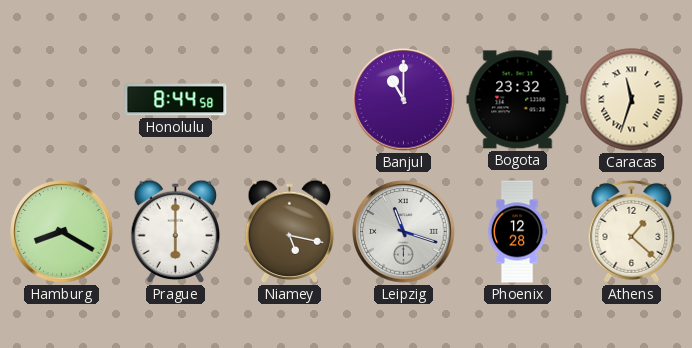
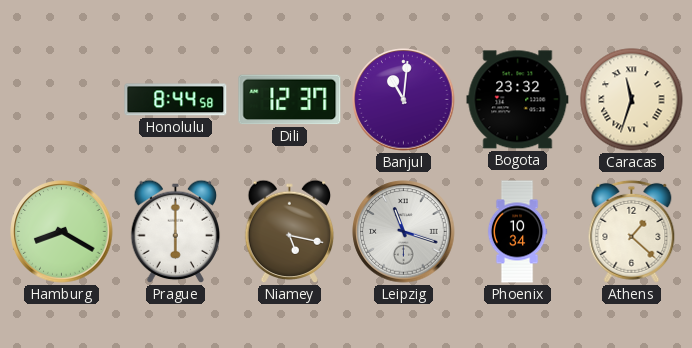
Dili: none -> 12:37
Banjul: 11:00 -> 11:01
Phoenix: 12:28 -> 10:34
